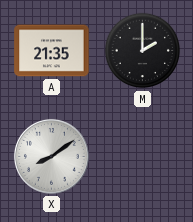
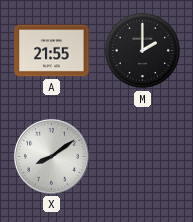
A: 21:35 -> 21:55
